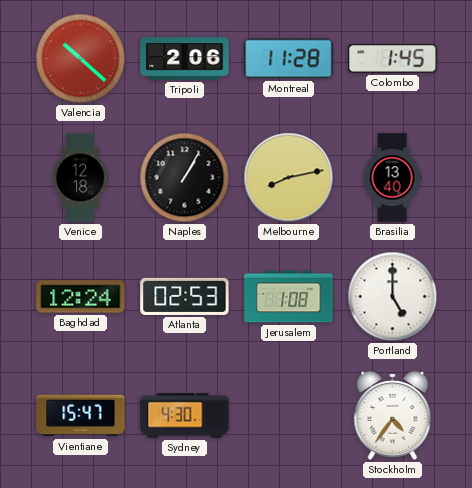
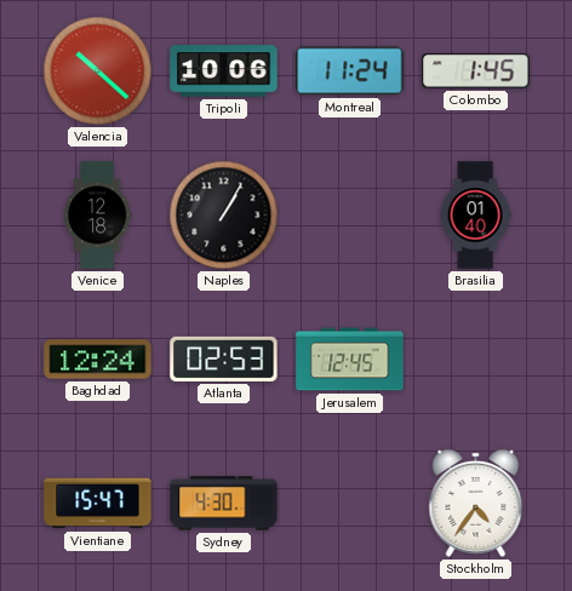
Tripoli: 2:06 -> 10:06
Montreal: 11:28 -> 11:24
Melbourne: 8:13 -> none
Brasilia: 13:40 -> 01:40
Jerusalem: 1:08 -> 12:45
Portland: 5:00 -> none
